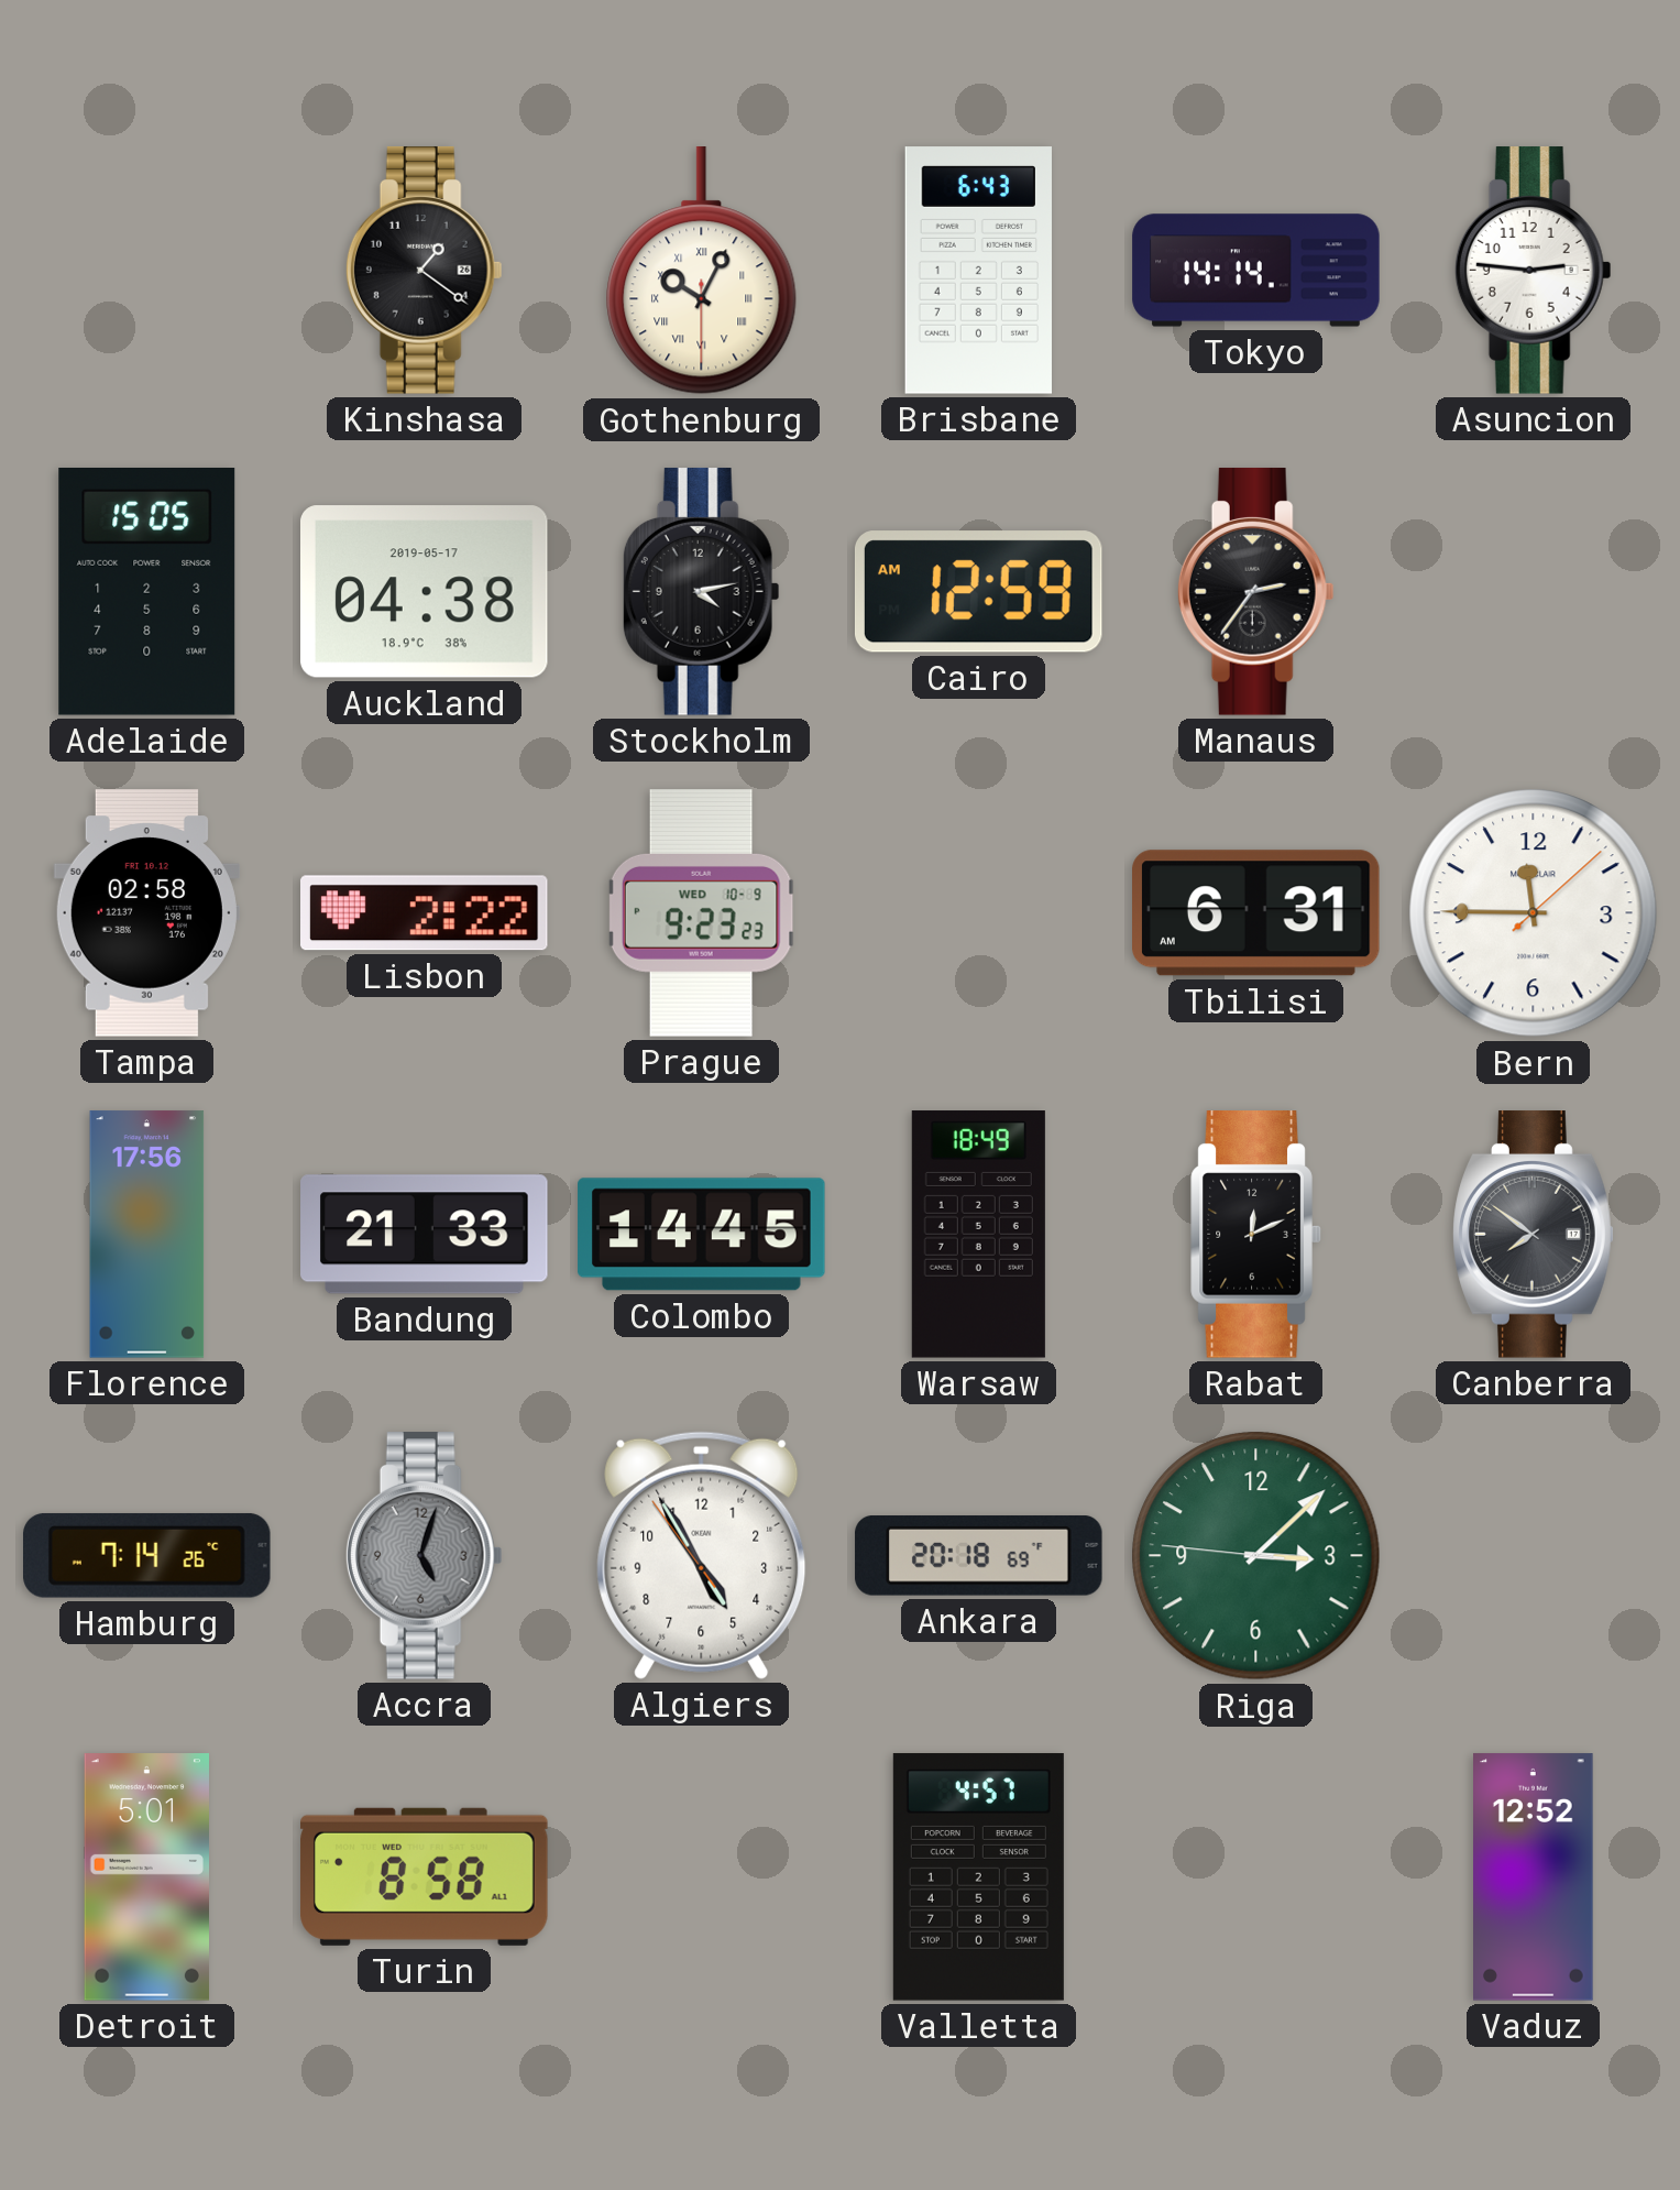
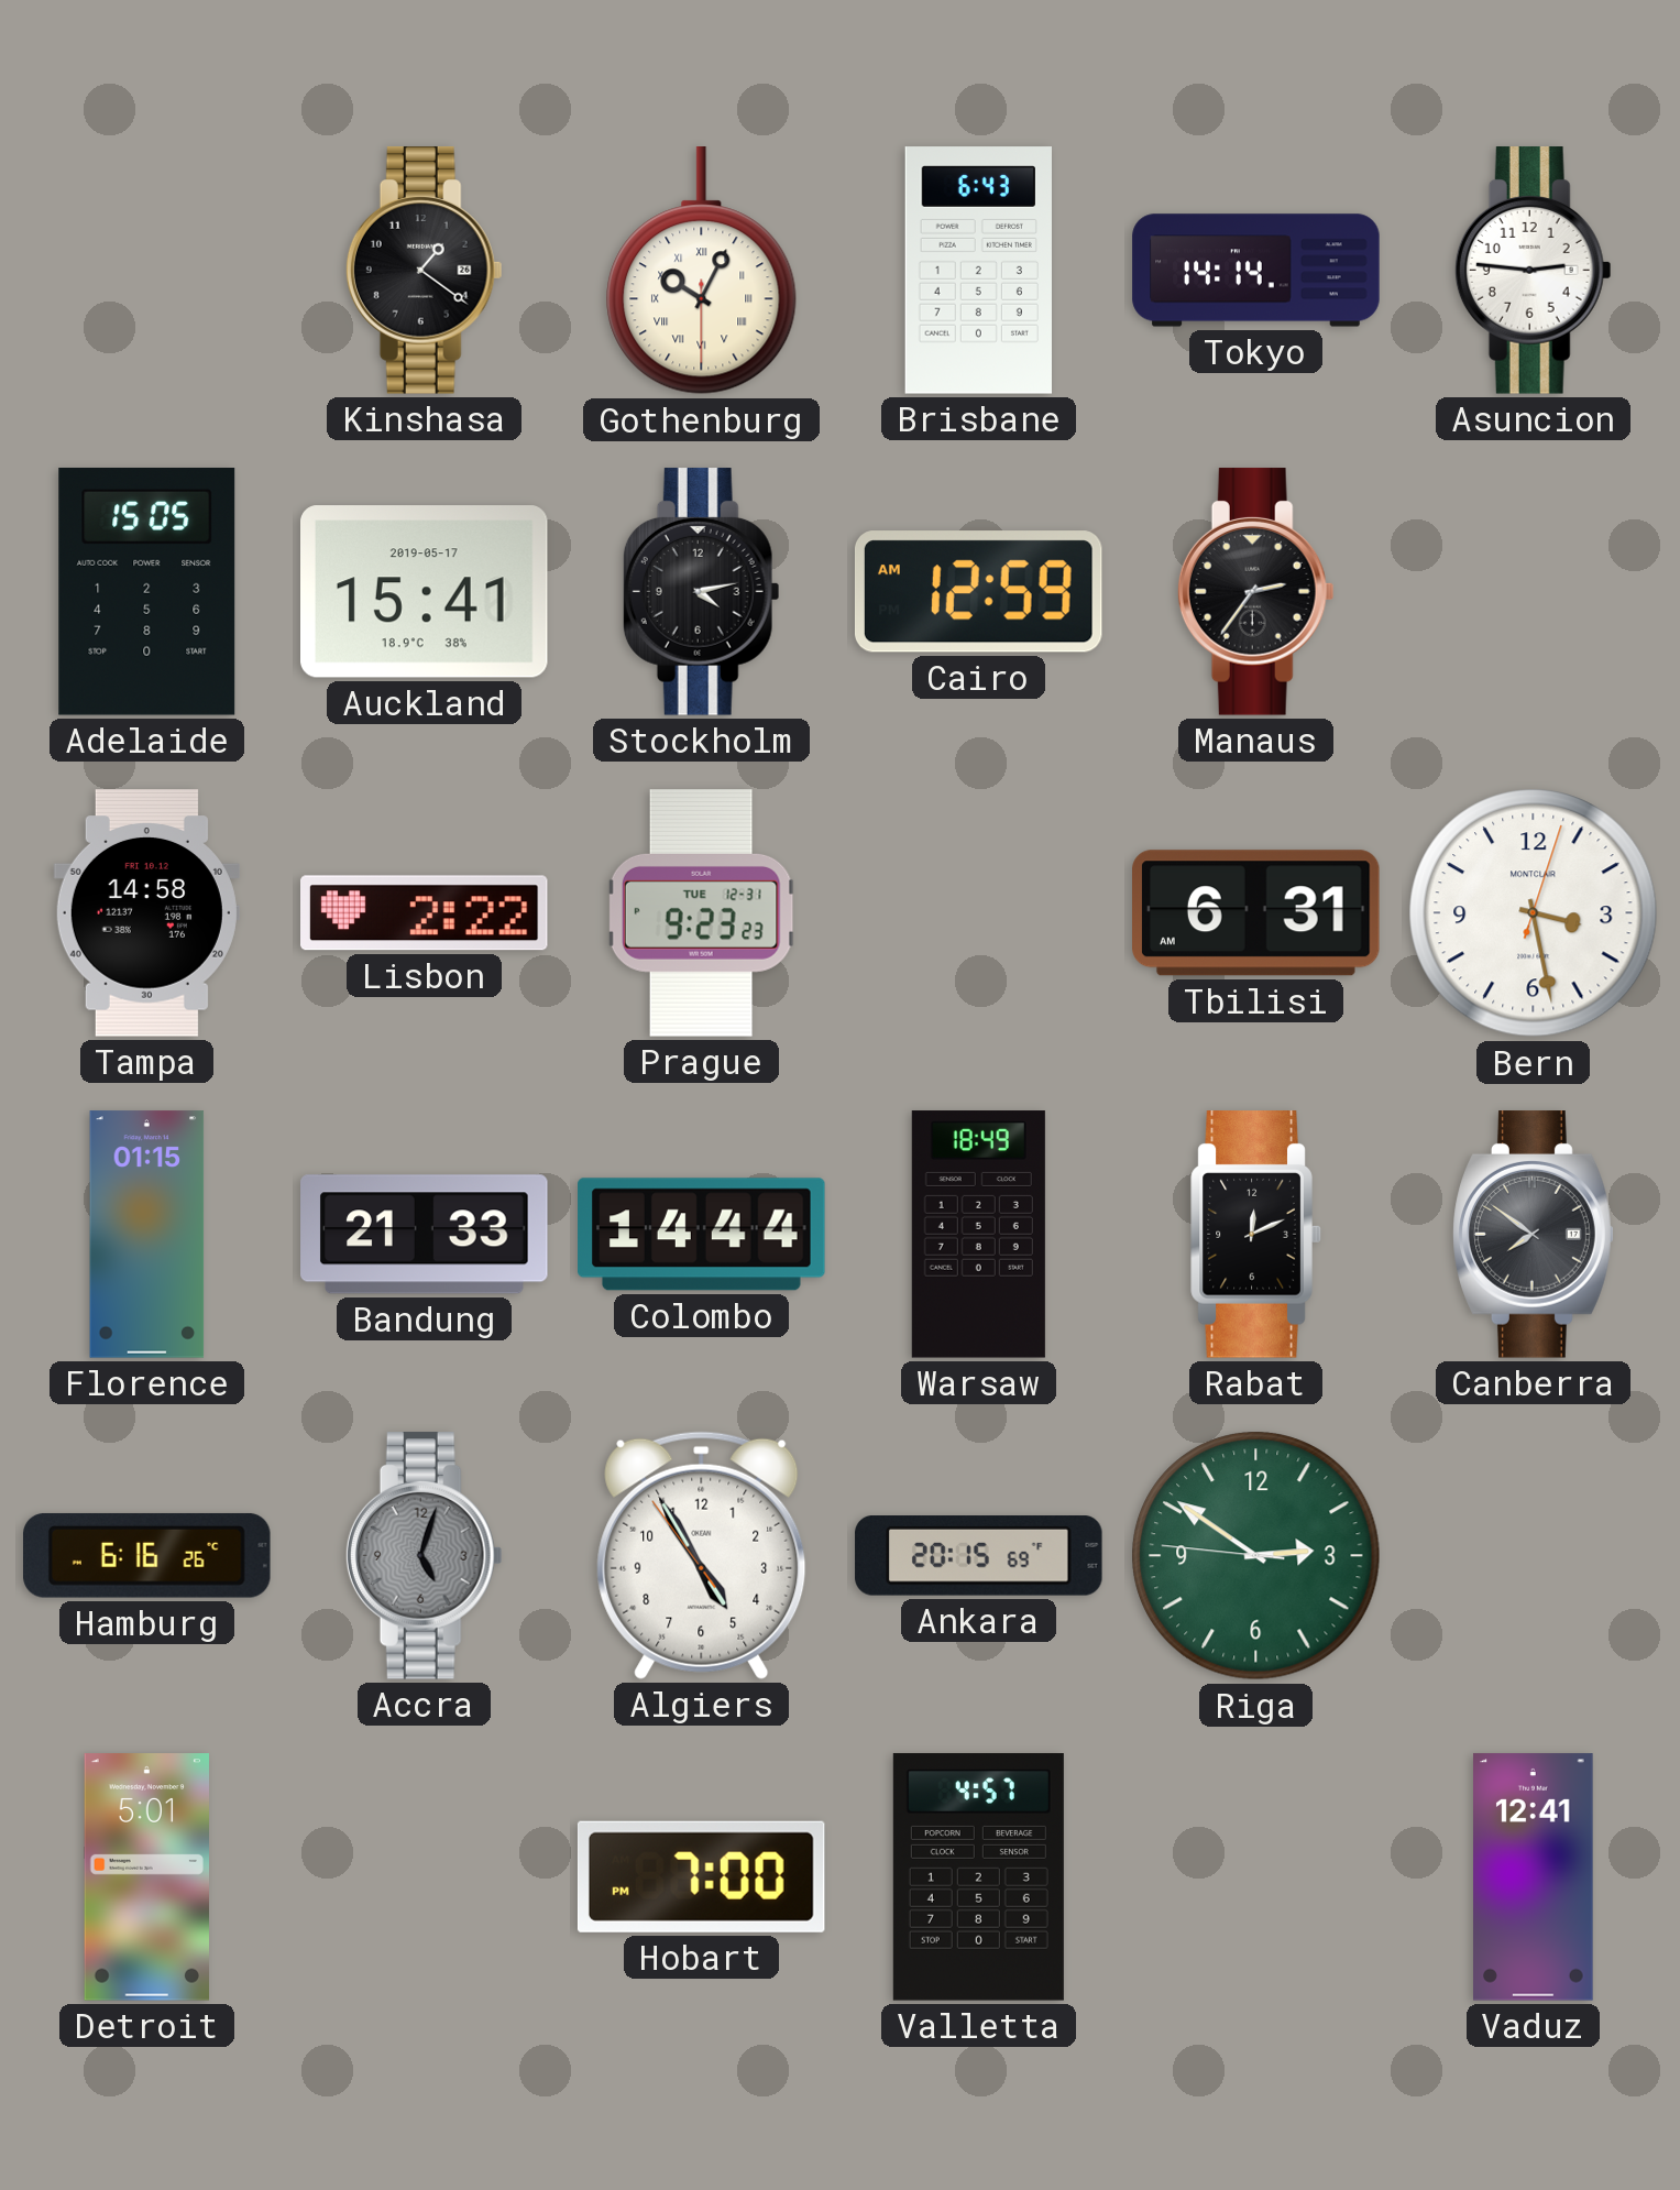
Auckland: 04:38 -> 15:41
Tampa: 02:58 -> 14:58
Prague date: WED 10-9 -> TUE 12-31
Bern: 11:45 -> 3:28
Florence: 17:56 -> 01:15
Colombo: 14:45 -> 14:44
Hamburg: 7:14 -> 6:16
Ankara: 20:18 -> 20:15
Riga: 3:07 -> 2:50
Turin: 8:58 -> none
Hobart: none -> 7:00
Vaduz: 12:52 -> 12:41
